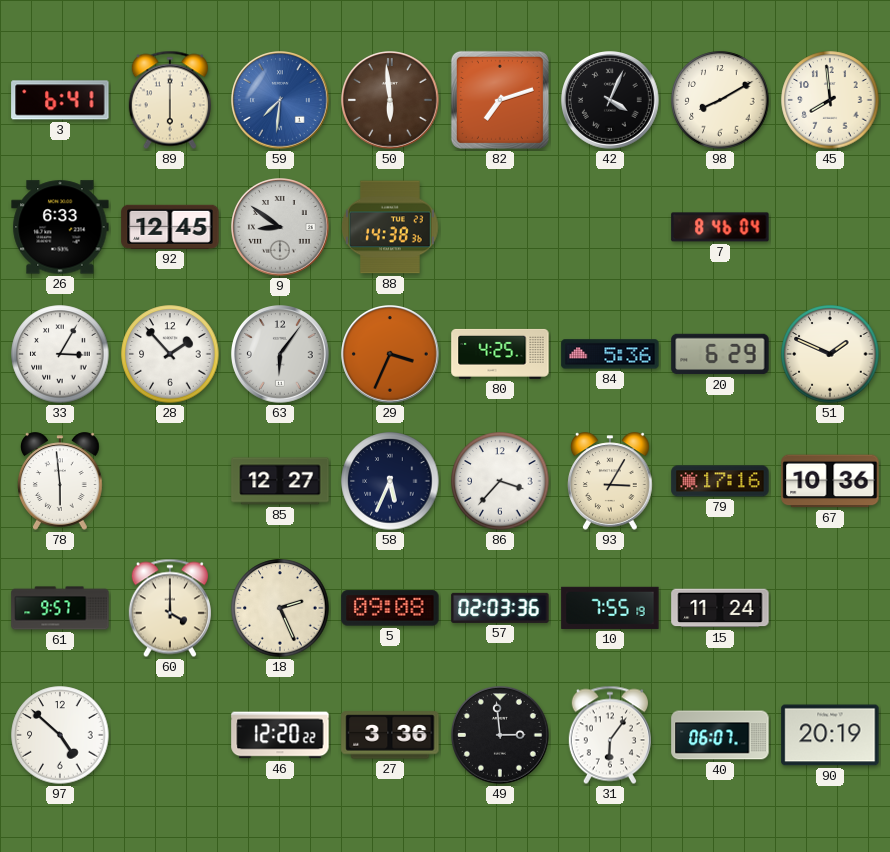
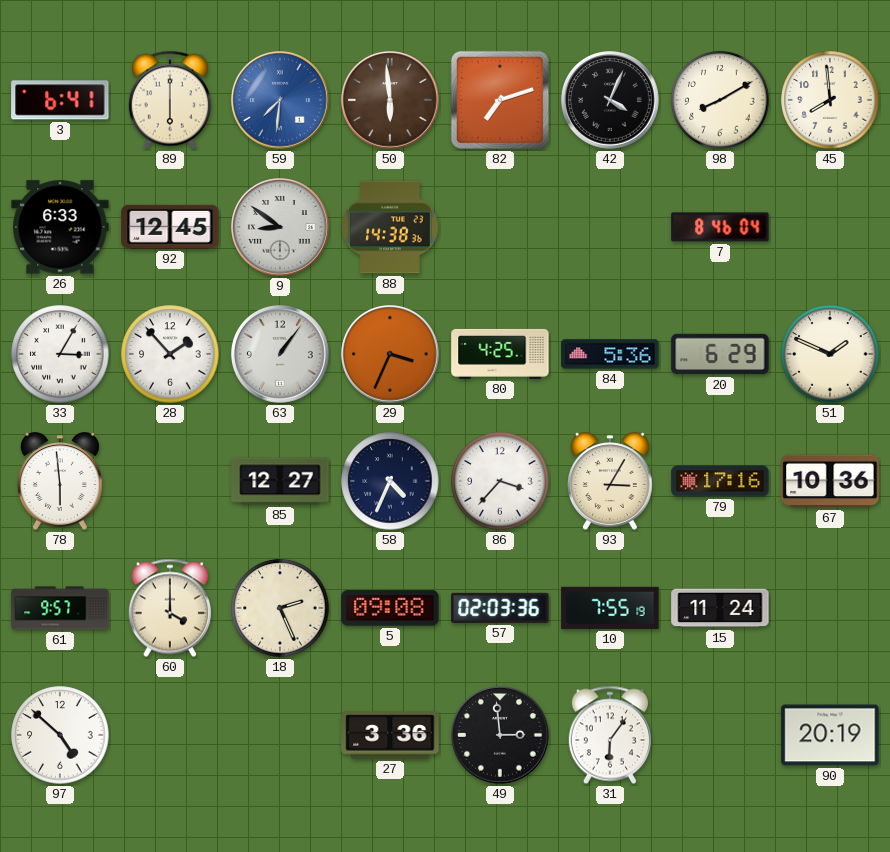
63: 6:06 -> 1:06
58: 5:34 -> 4:34
46: 12:20 -> none
40: 06:07 -> none
